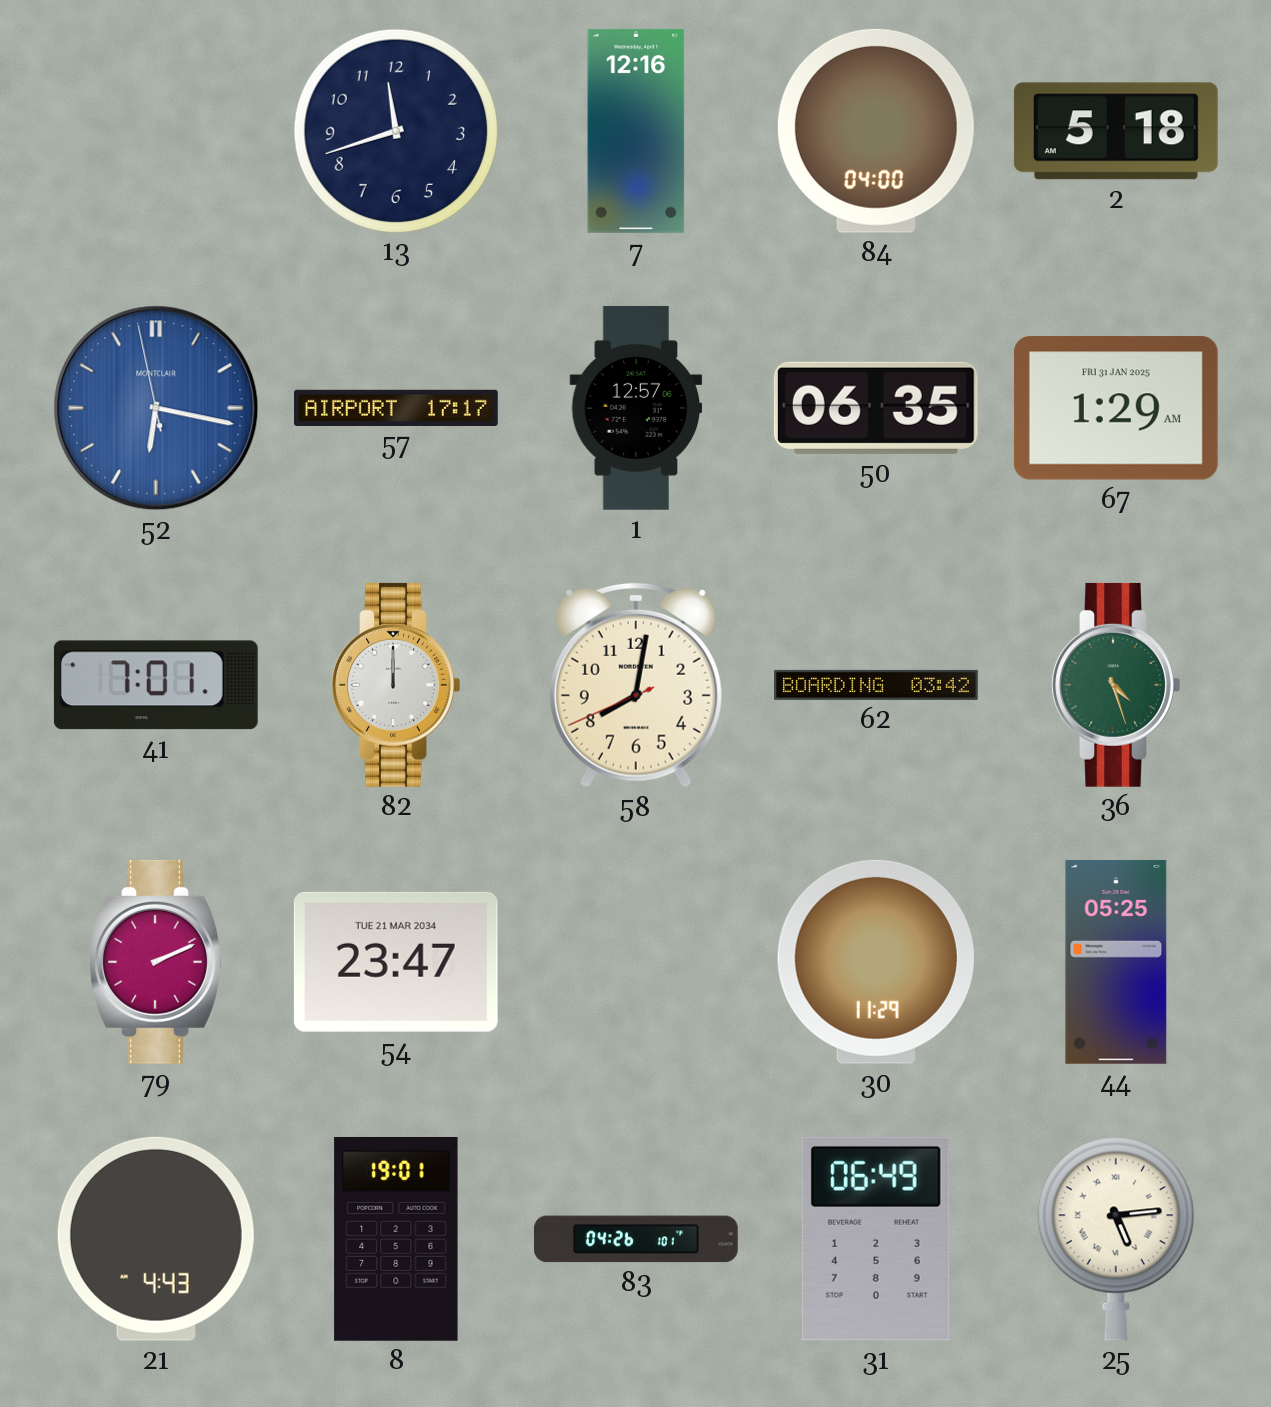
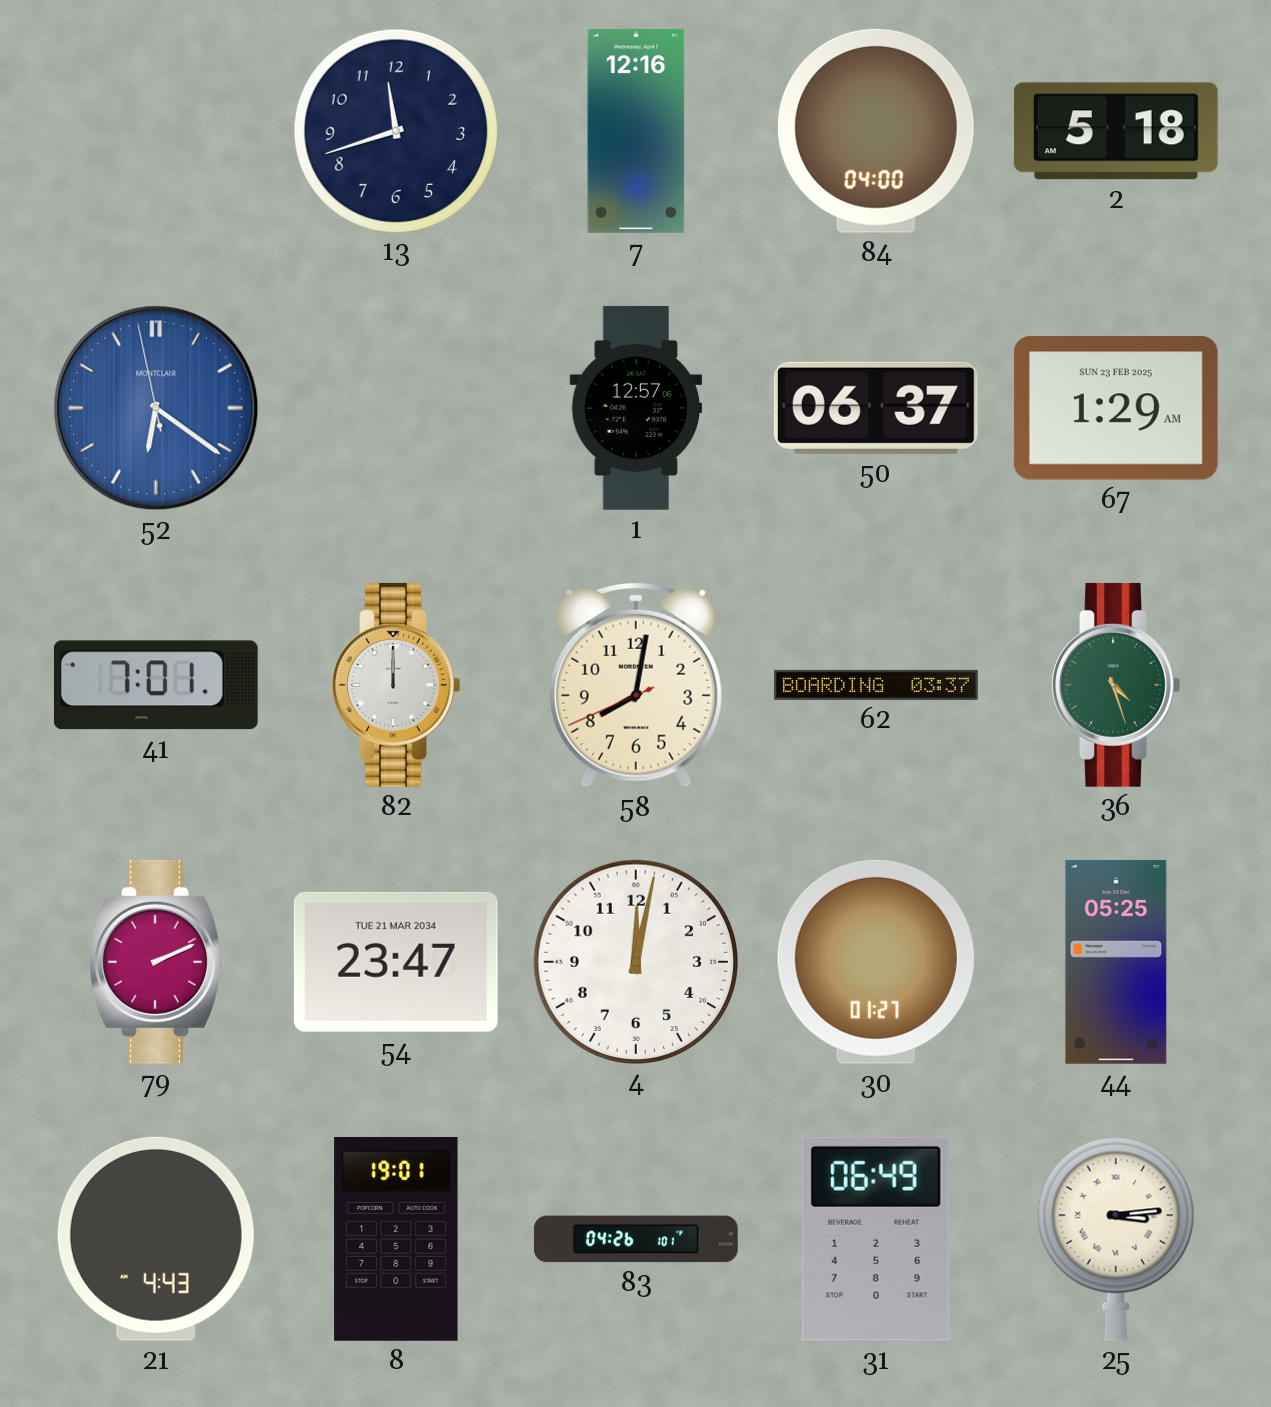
52: 6:16 -> 6:20
57: 17:17 -> none
50: 06:35 -> 06:37
67 date: FRI 31 JAN 2025 -> SUN 23 FEB 2025
62: 03:42 -> 03:37
4: none -> 12:02
30: 11:29 -> 01:27
25: 5:14 -> 3:14
